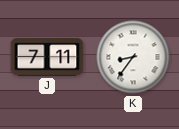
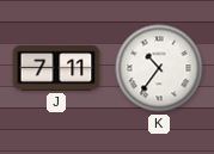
K: 8:36 -> 10:36
